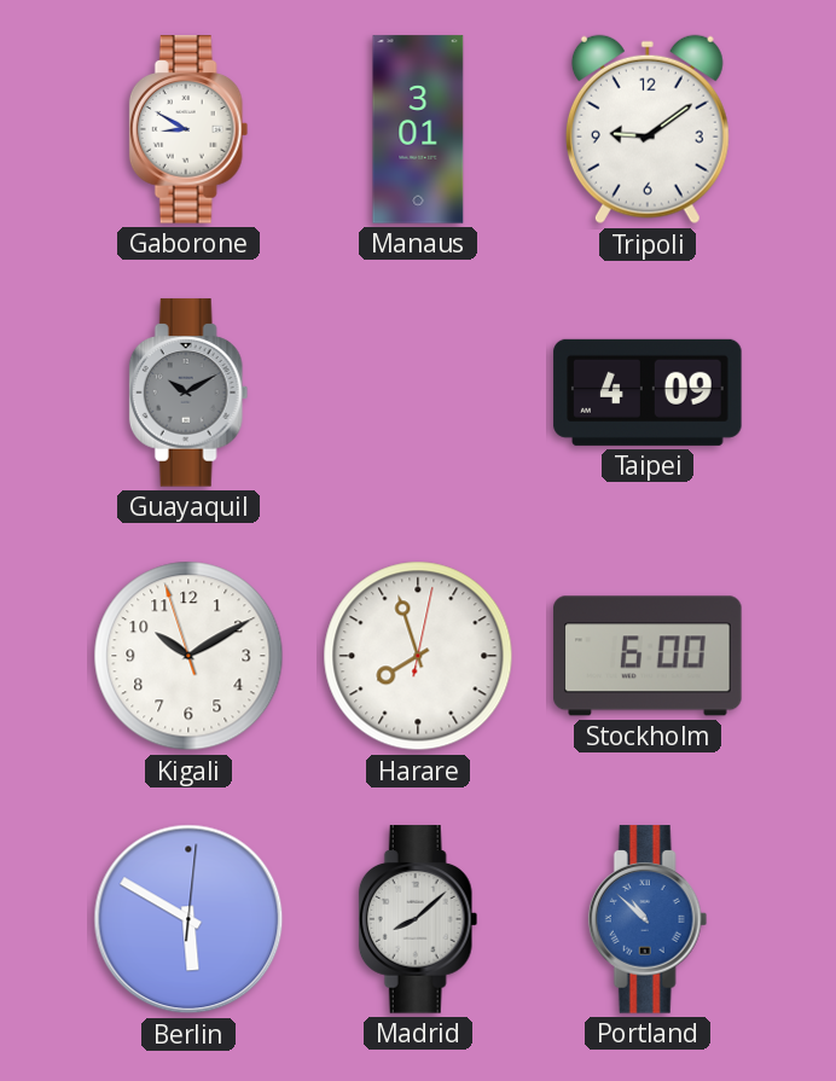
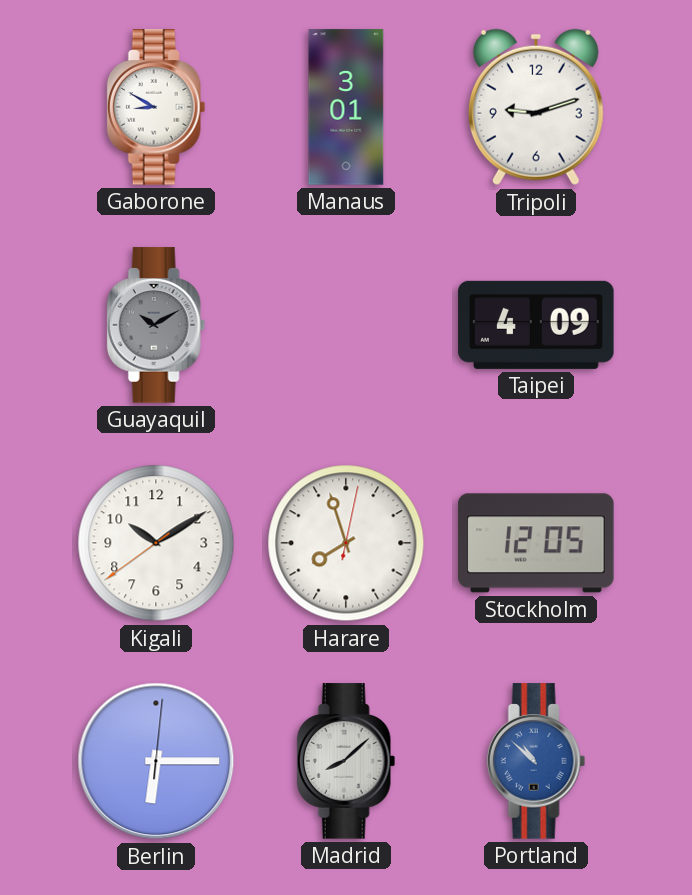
Tripoli: 9:09 -> 9:12
Kigali: 10:09:57 -> 10:09:39
Stockholm: 6:00 -> 12:05
Berlin: 5:50 -> 6:15
